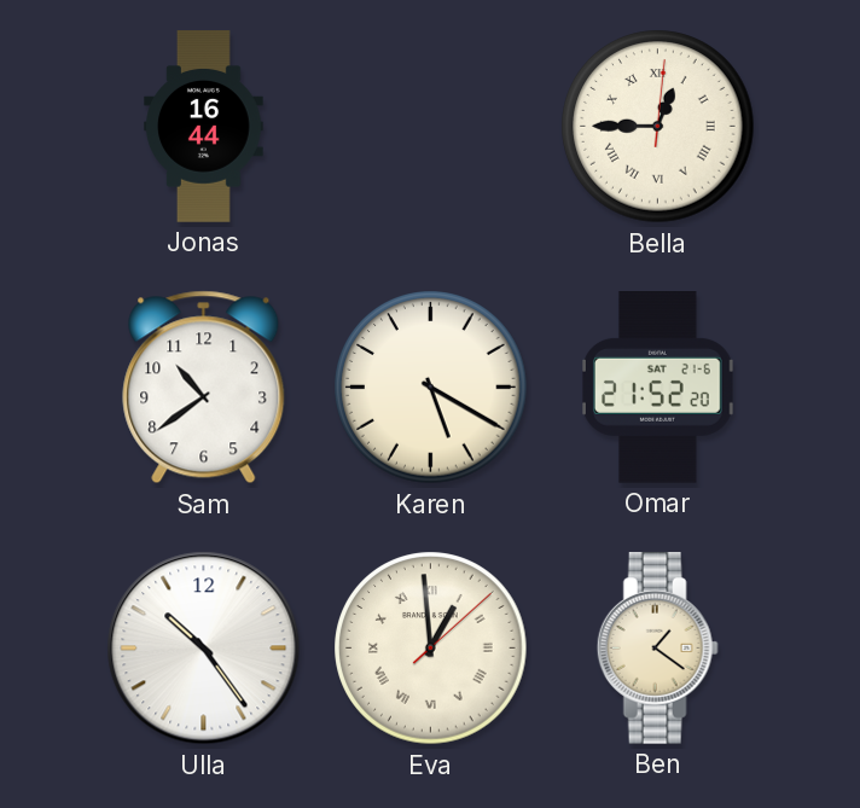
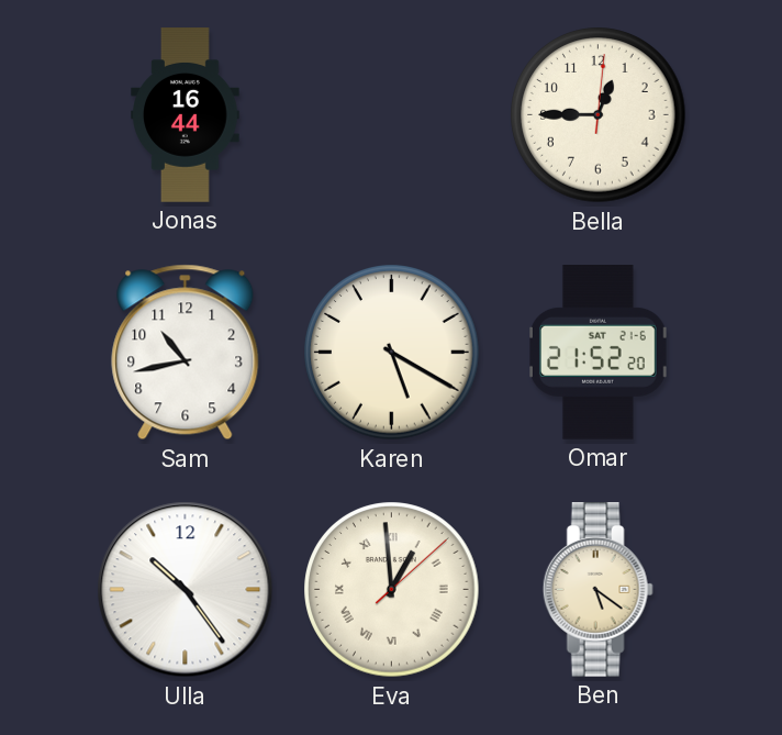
Bella numerals: Roman -> Arabic
Sam: 10:39 -> 10:43
Ben: 1:21 -> 5:21
